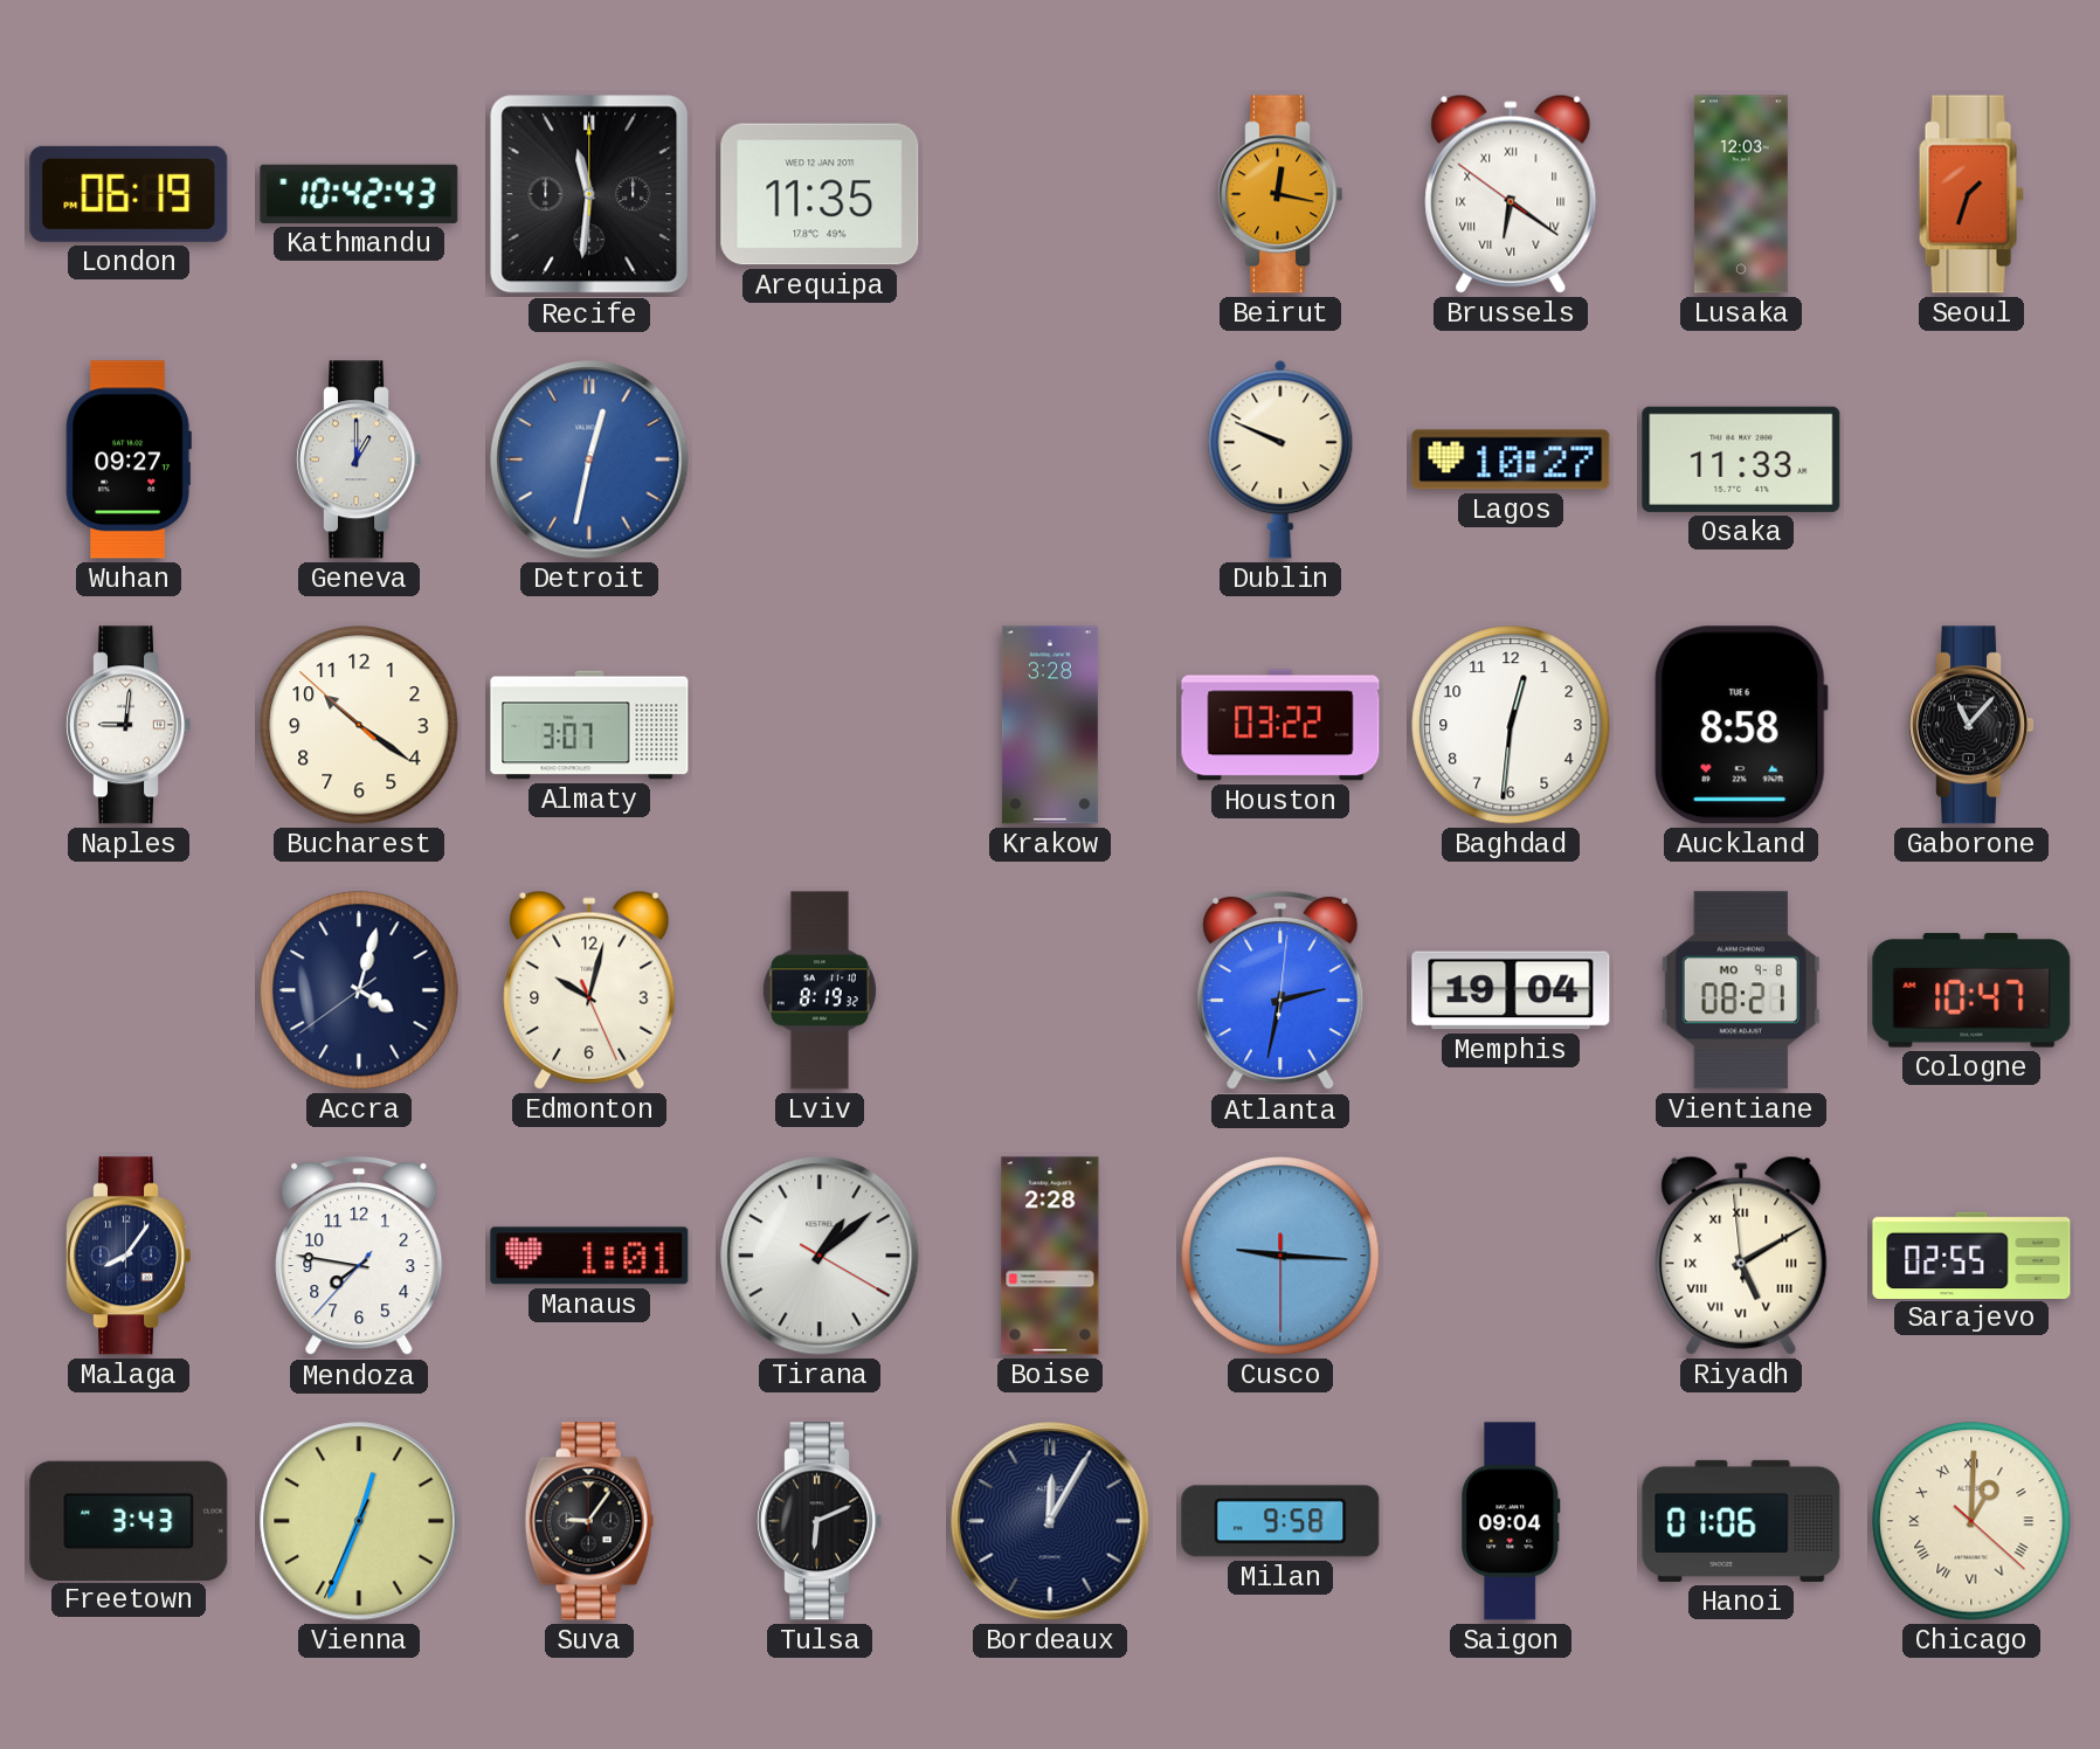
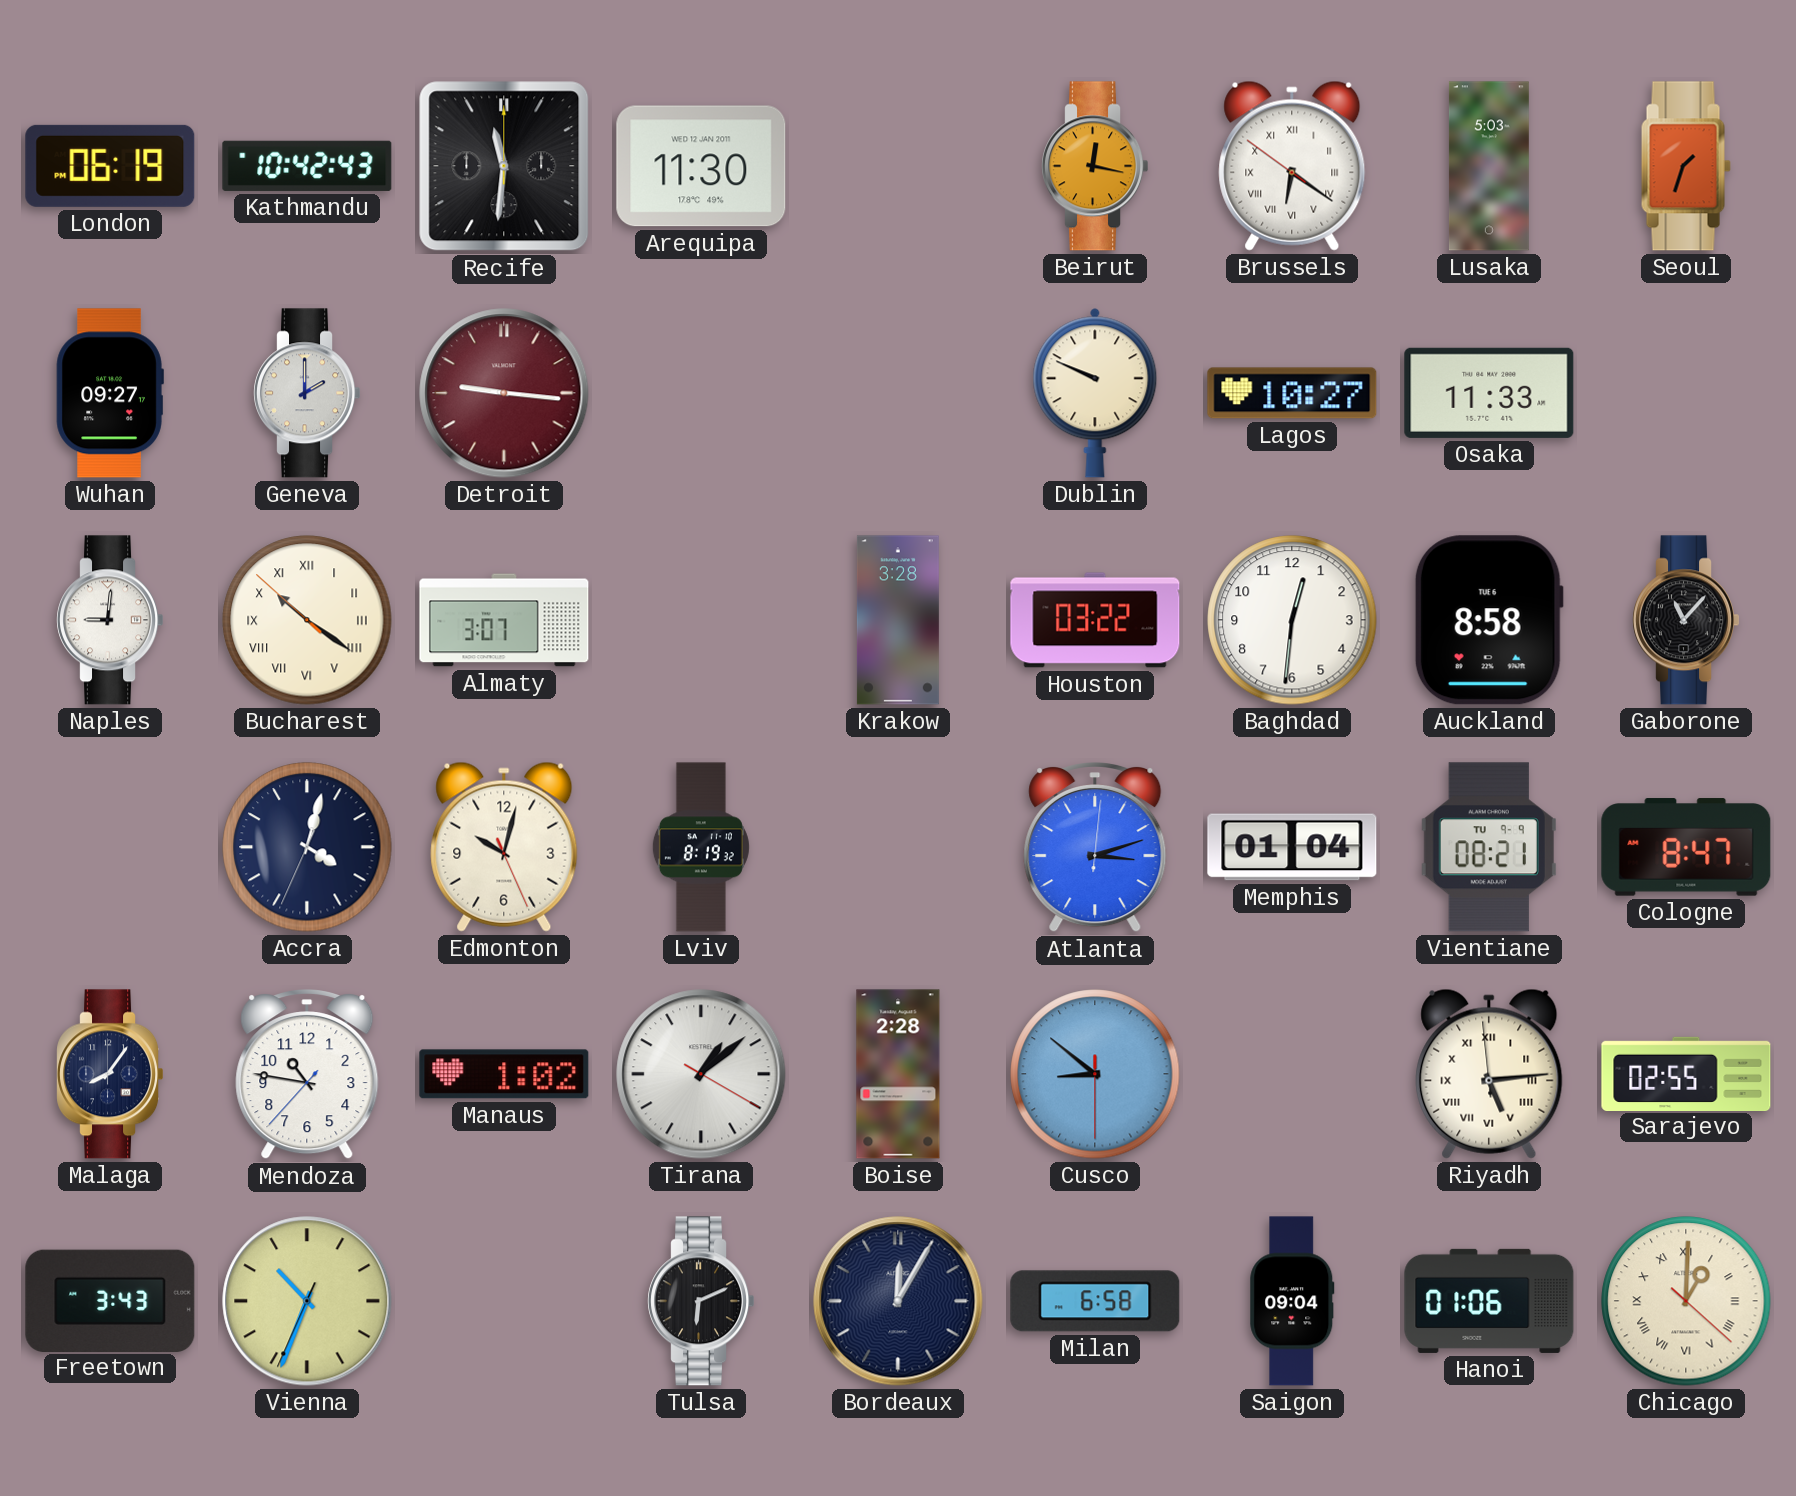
Arequipa: 11:35 -> 11:30
Lusaka: 12:03 -> 5:03
Geneva: 1:00 -> 2:00
Detroit: 12:32 -> 9:16
Detroit dial: blue -> burgundy
Bucharest numerals: Arabic -> Roman
Accra: 4:02:39 -> 4:02:34
Atlanta: 2:32 -> 3:12
Memphis: 19:04 -> 01:04
Vientiane date: MO 9-8 -> TU 9-9
Cologne: 10:47 -> 8:47
Mendoza: 7:46 -> 10:46
Manaus: 1:01 -> 1:02
Cusco: 9:15 -> 8:51
Riyadh: 5:09 -> 5:13
Vienna: 12:33 -> 10:33
Suva: 9:06 -> none
Milan: 9:58 -> 6:58
